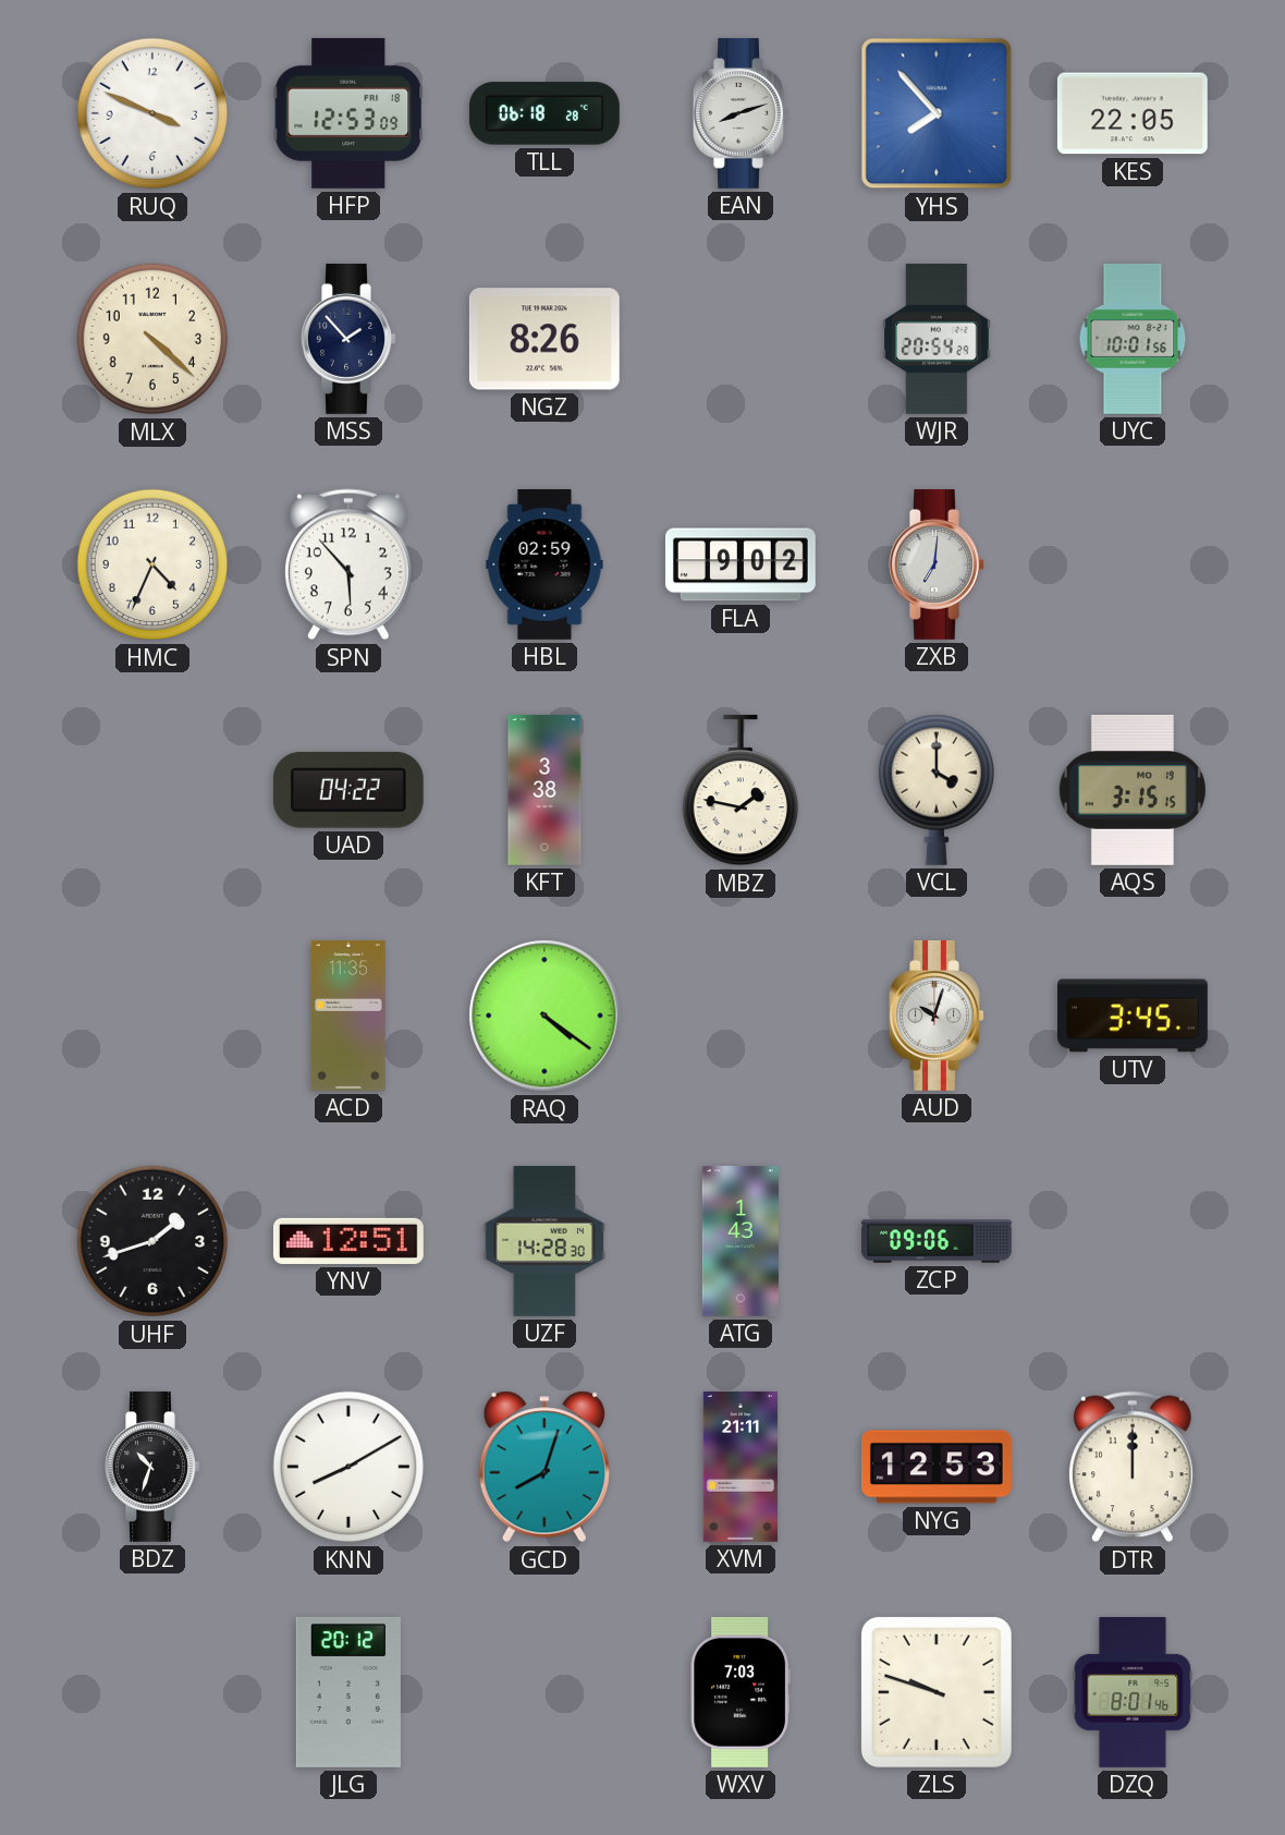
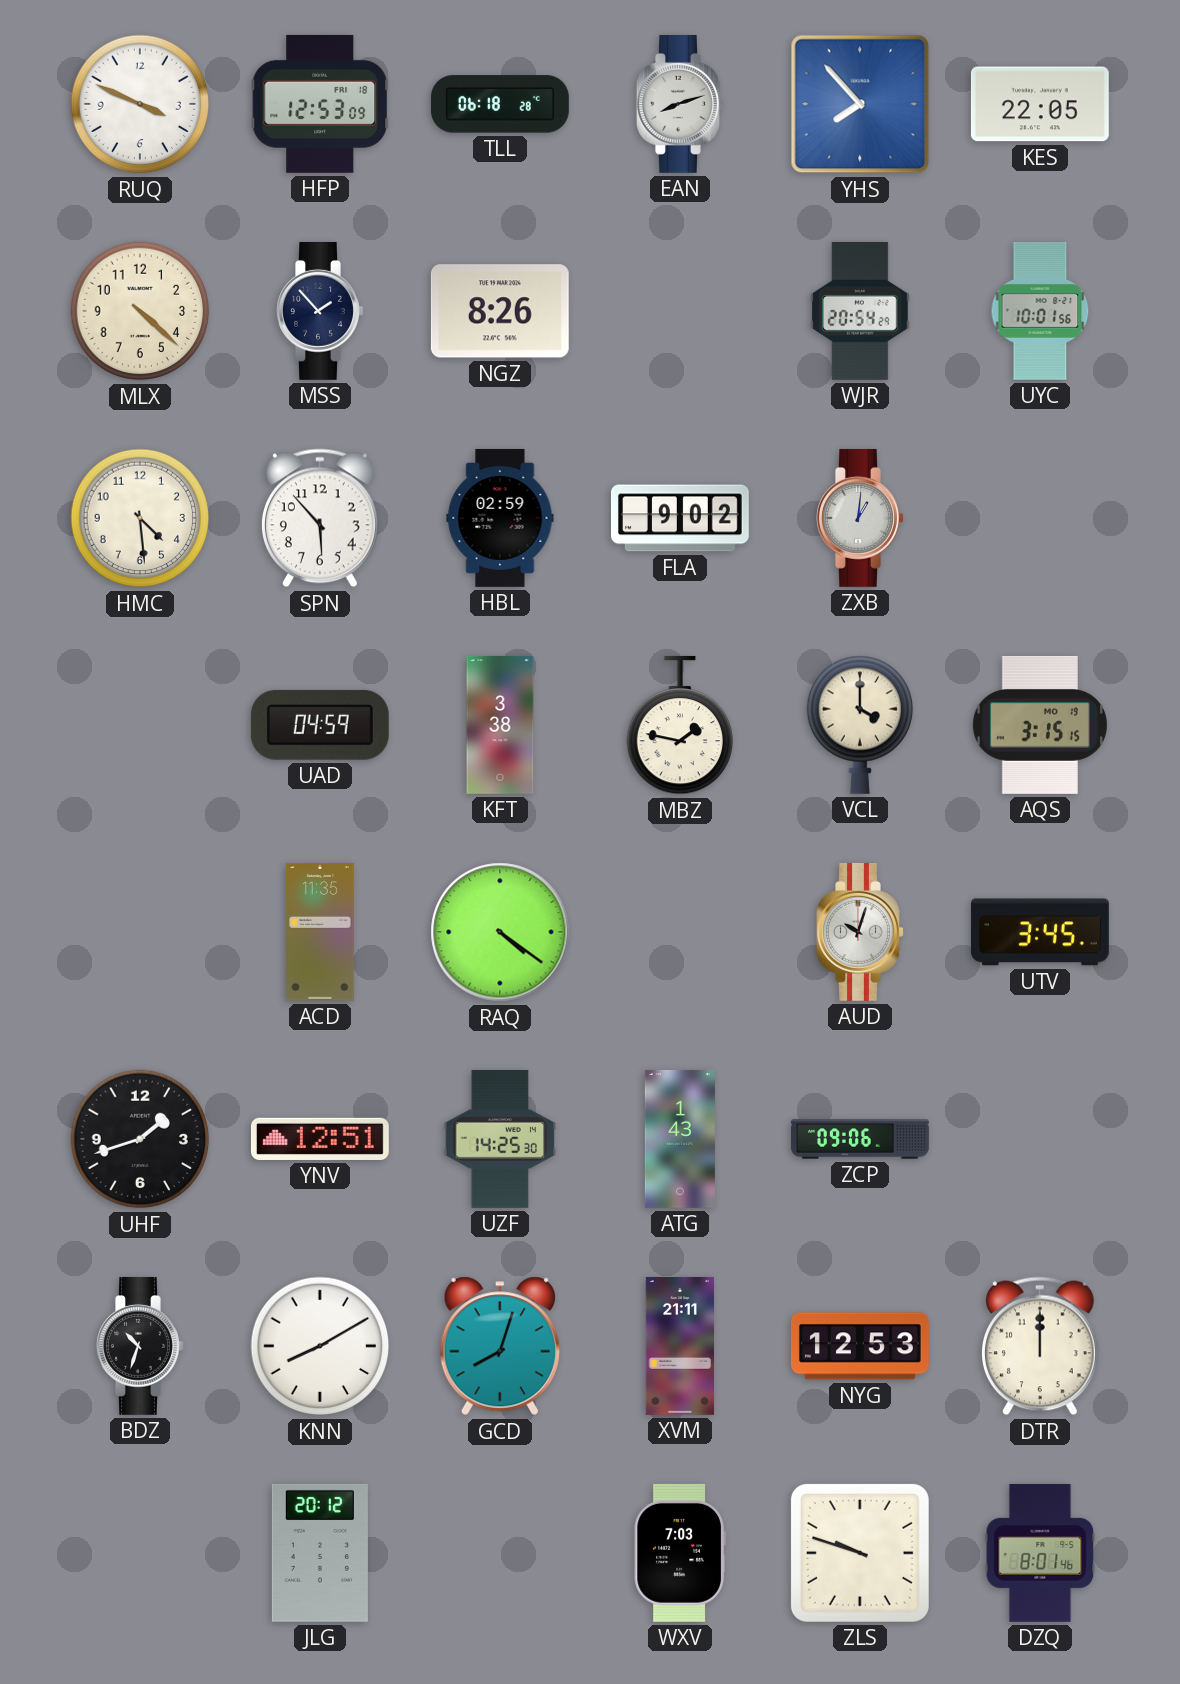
HMC: 4:34 -> 4:29
ZXB: 7:01 -> 1:01
UAD: 04:22 -> 04:59
UZF: 14:28 -> 14:25
